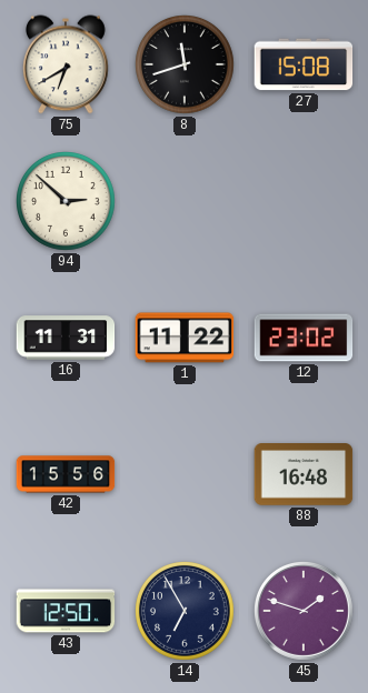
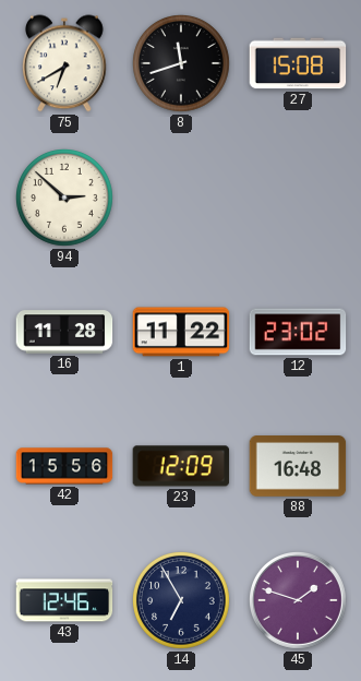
16: 11:31 -> 11:28
23: none -> 12:09
43: 12:50 -> 12:46
